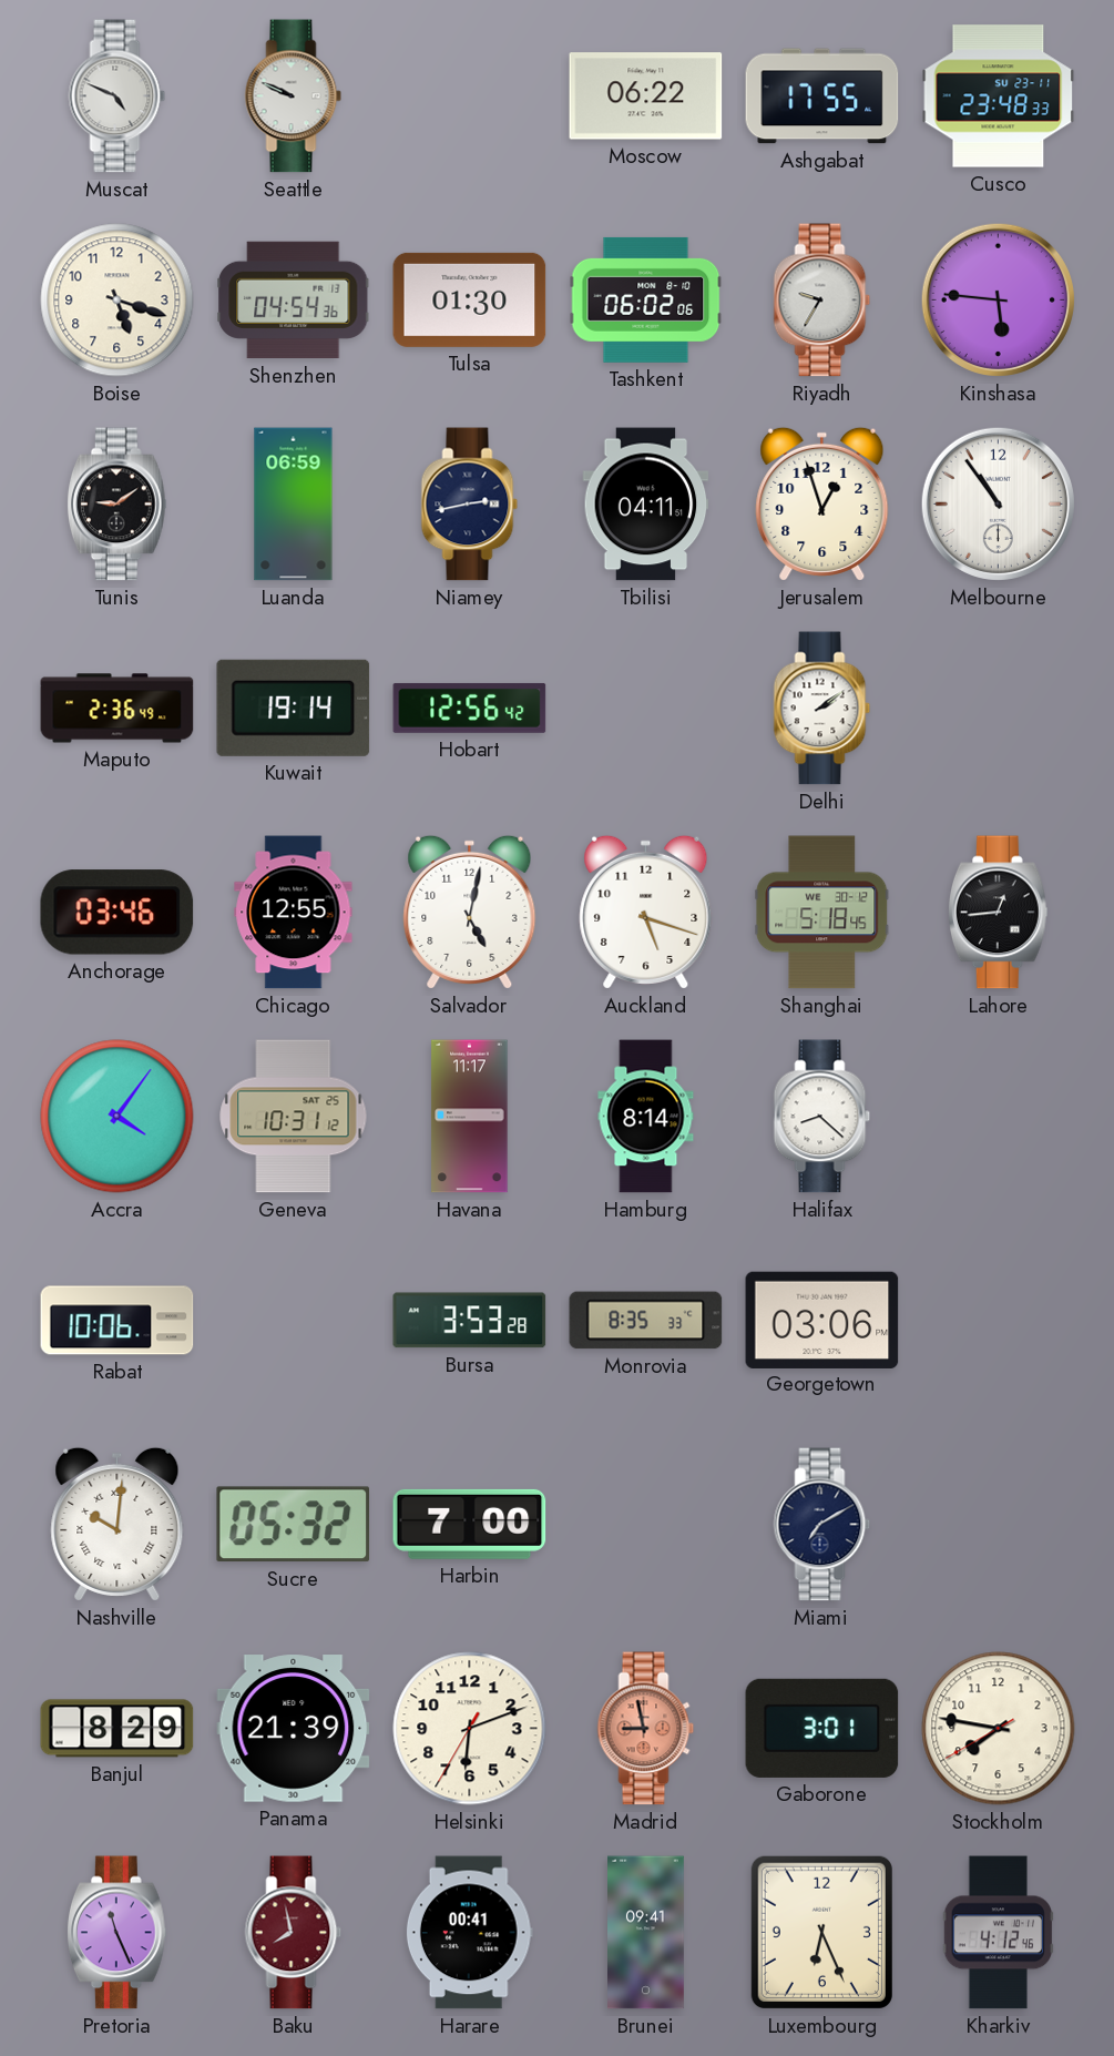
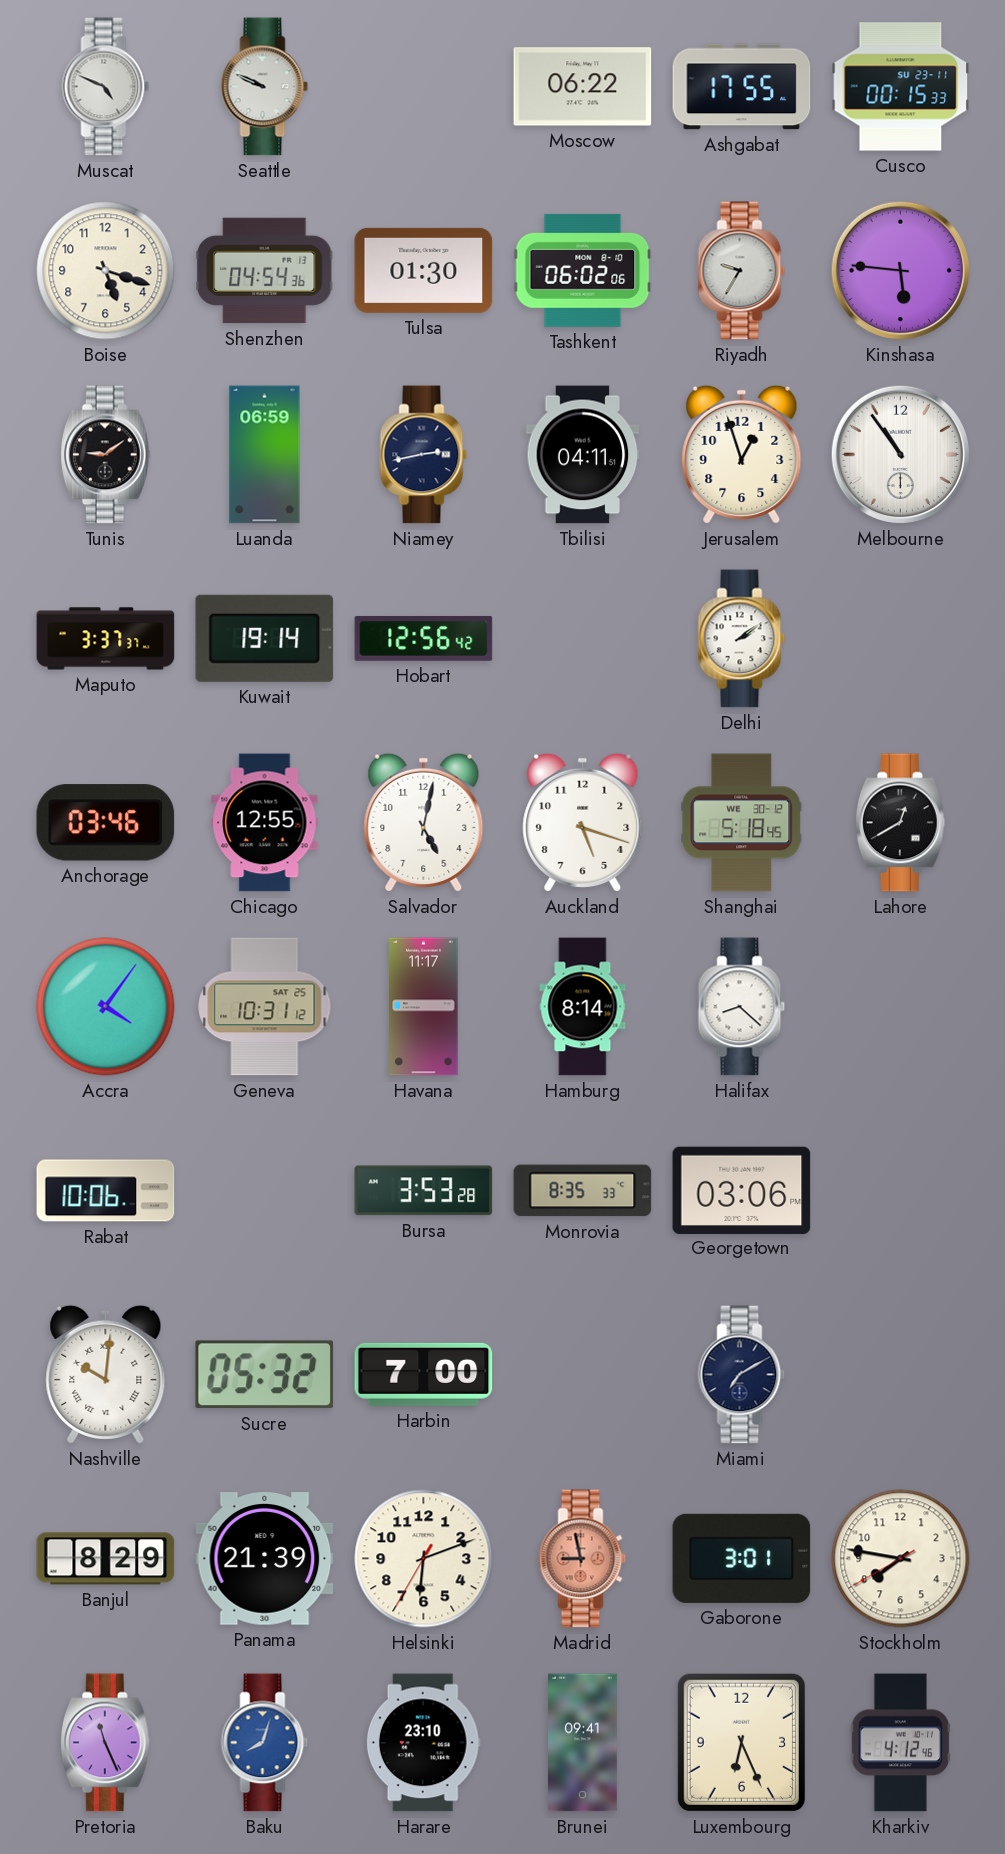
Cusco: 23:48 -> 00:15
Maputo: 2:36 -> 3:37
Lahore: 12:44 -> 12:40
Baku: 7:58 -> 8:03
Baku dial: burgundy -> blue
Harare: 00:41 -> 23:10
